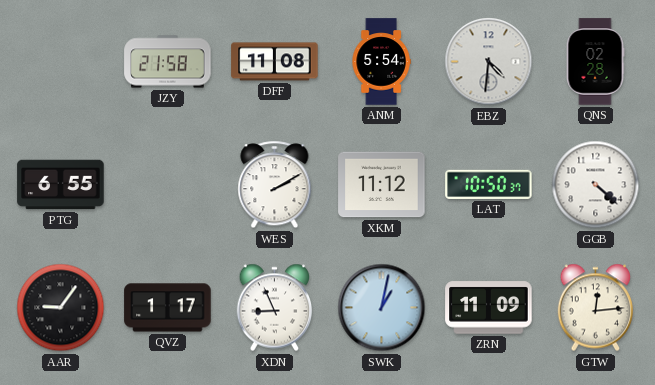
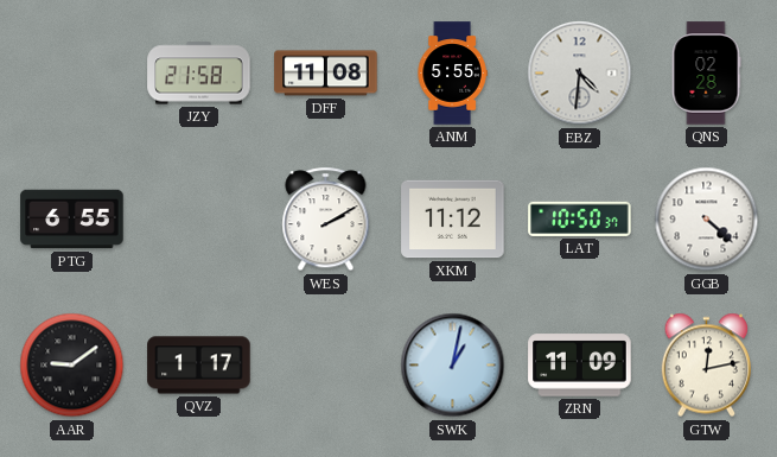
ANM: 5:54 -> 5:55
AAR: 9:06 -> 9:09
XDN: 8:56 -> none
GTW: 12:14 -> 12:13
